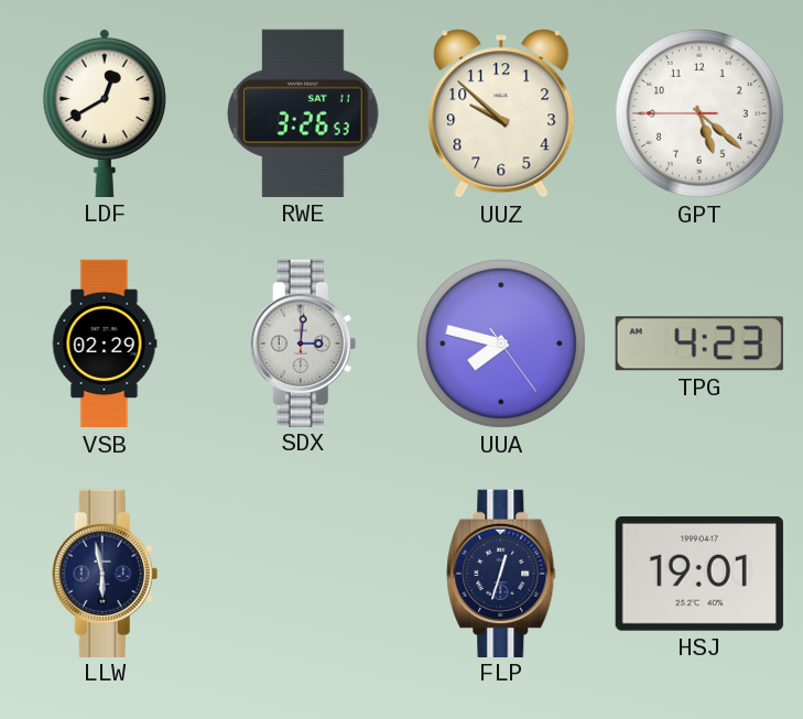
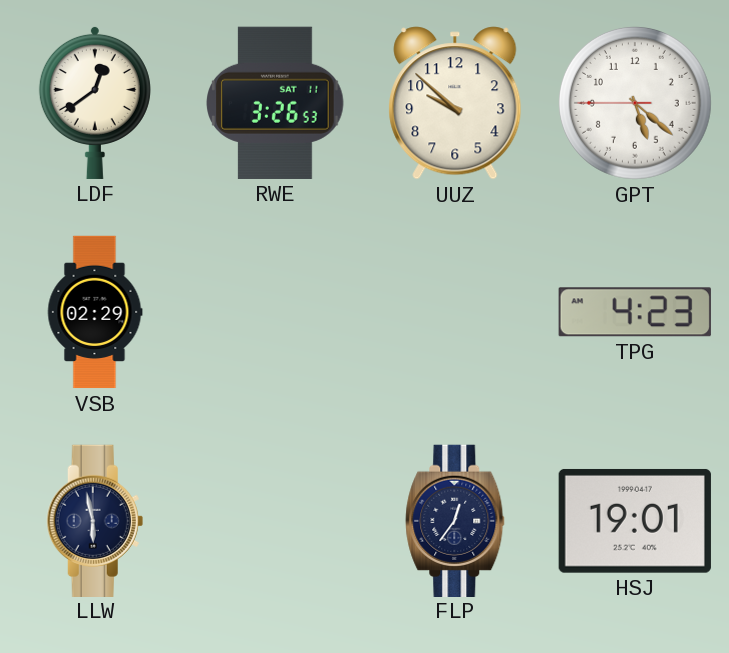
LDF: 12:40 -> 12:39
SDX: 3:01 -> none
UUA: 7:47 -> none
FLP: 12:33 -> 12:36
